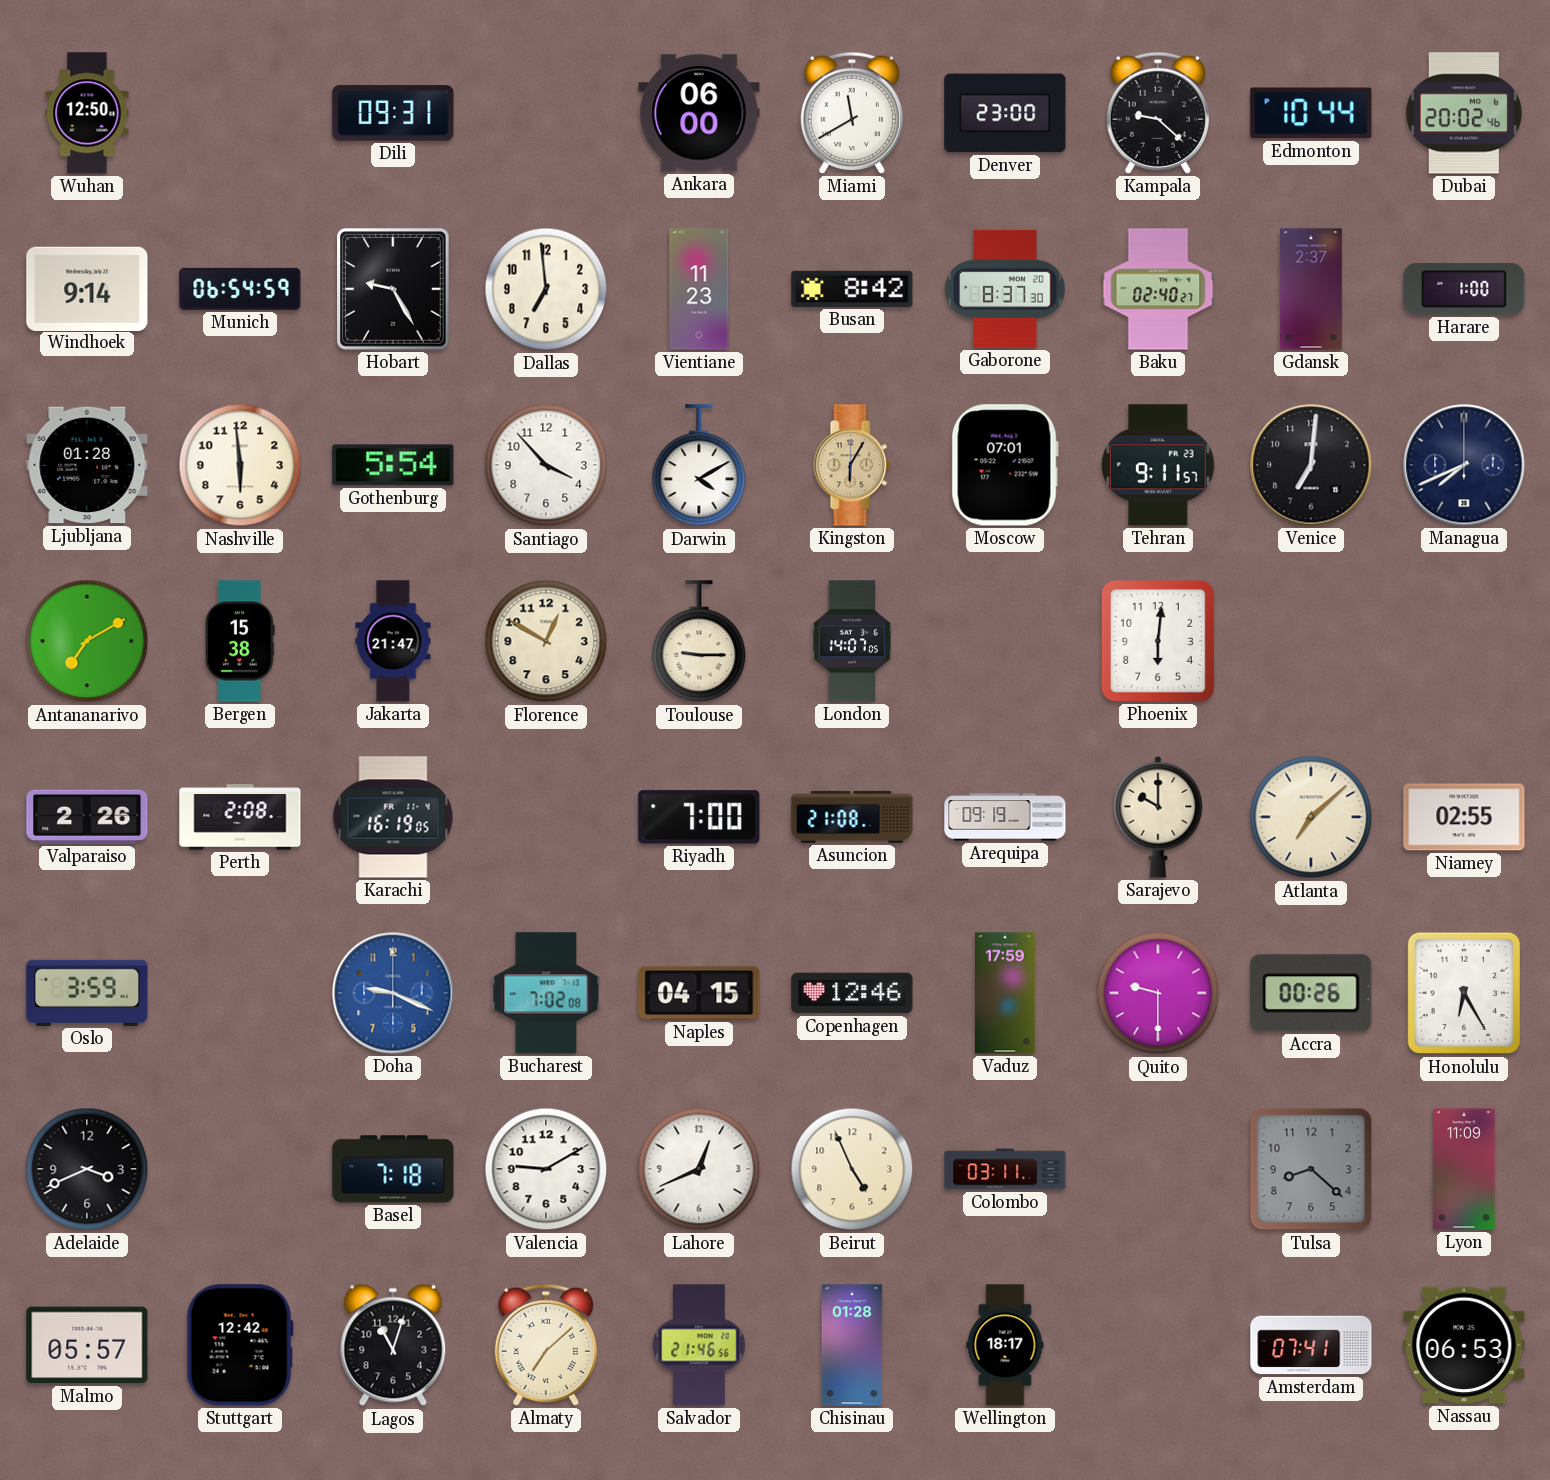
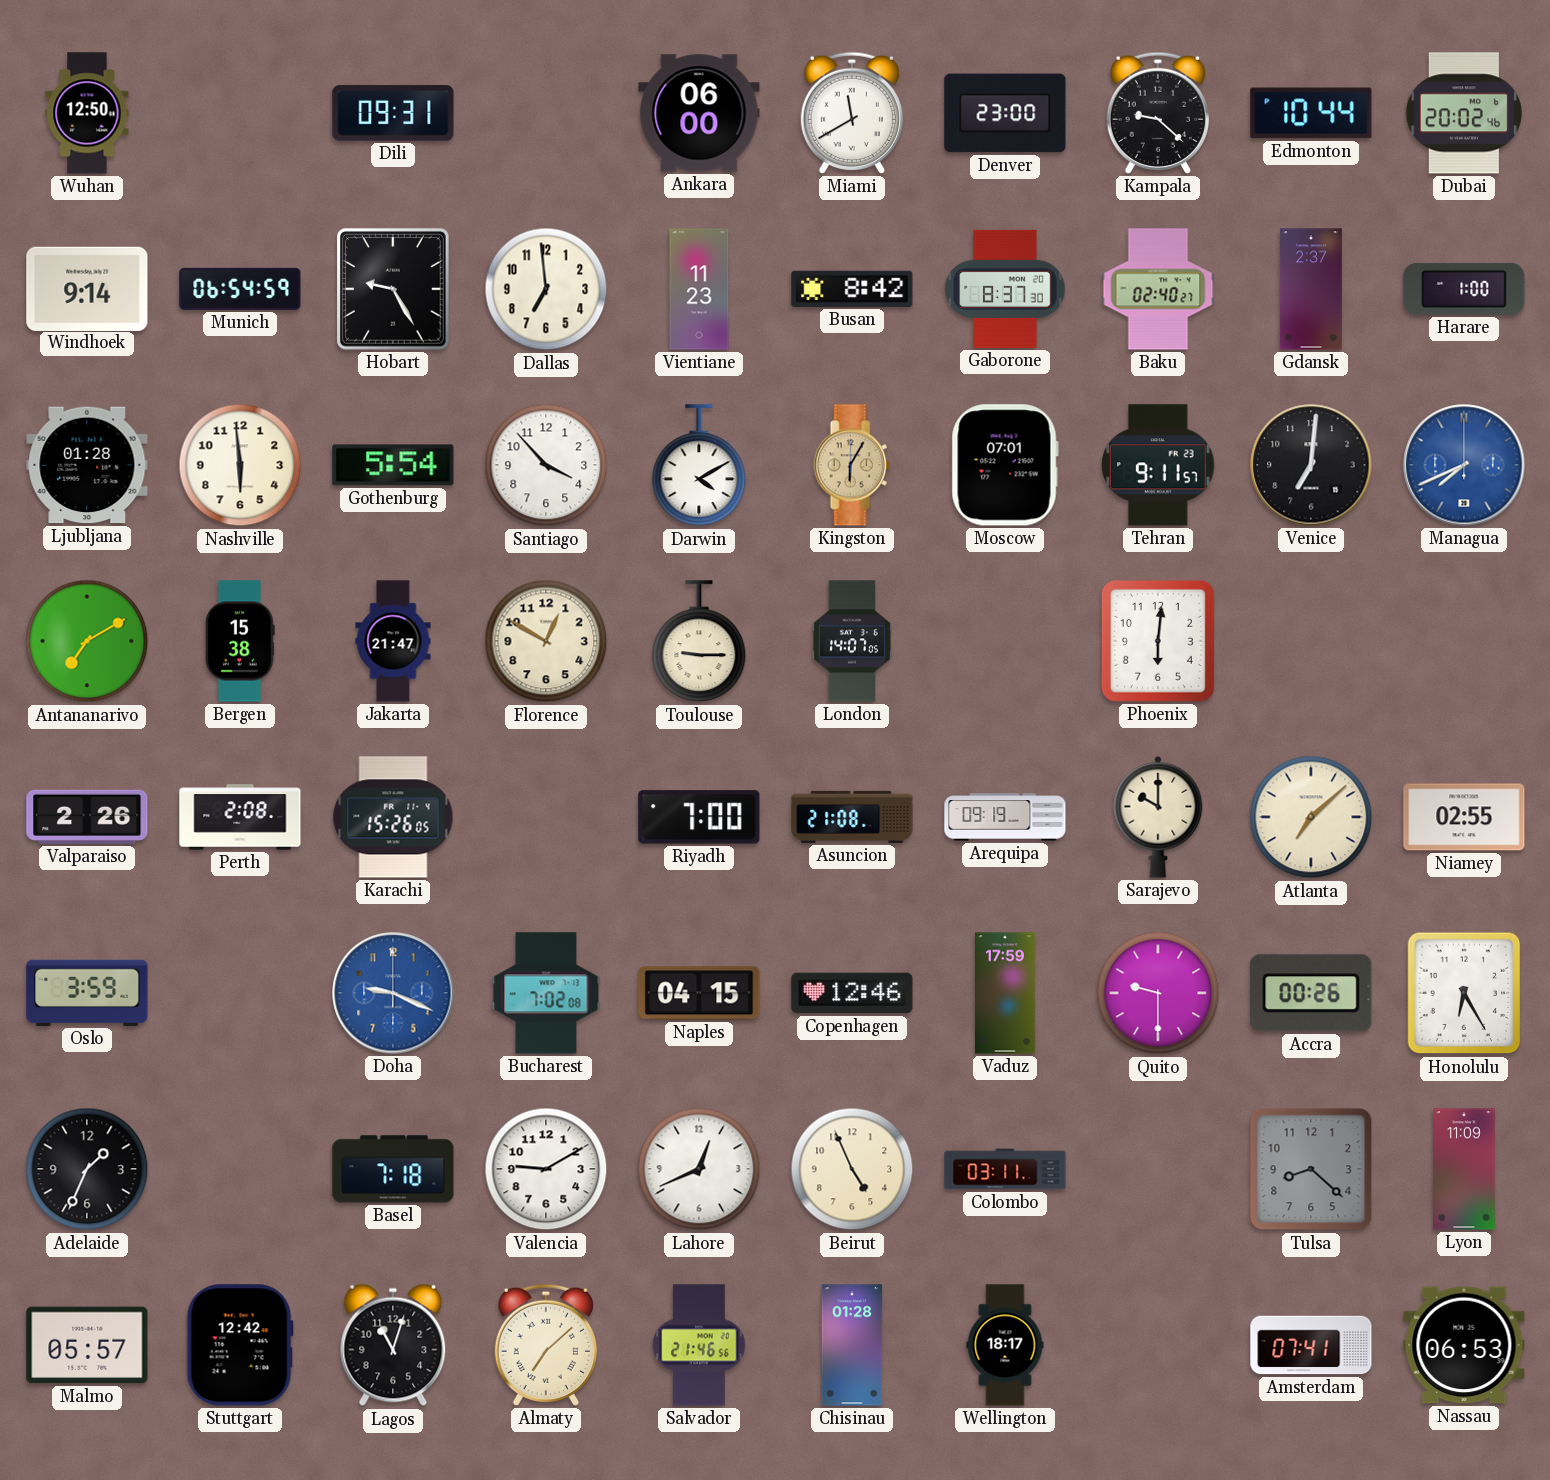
Managua dial: navy -> blue
Karachi: 16:19 -> 15:26
Adelaide: 3:41 -> 1:34
